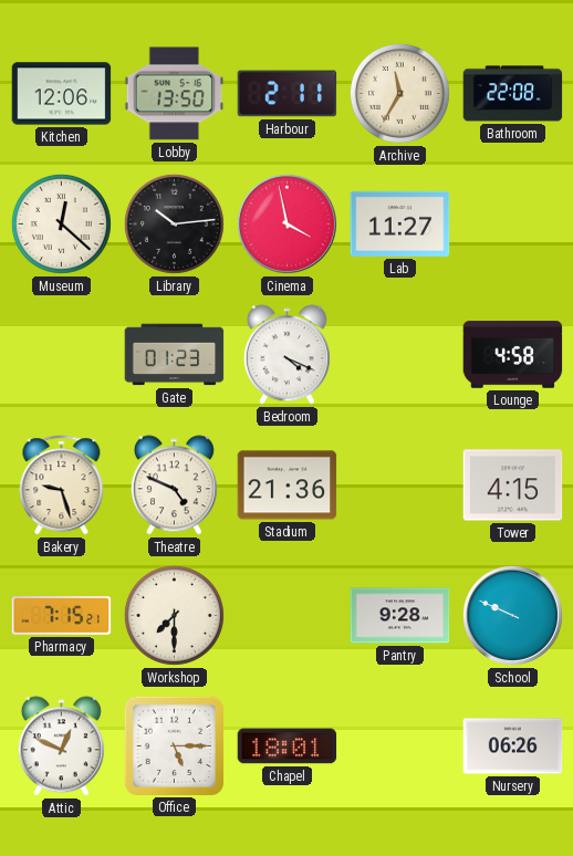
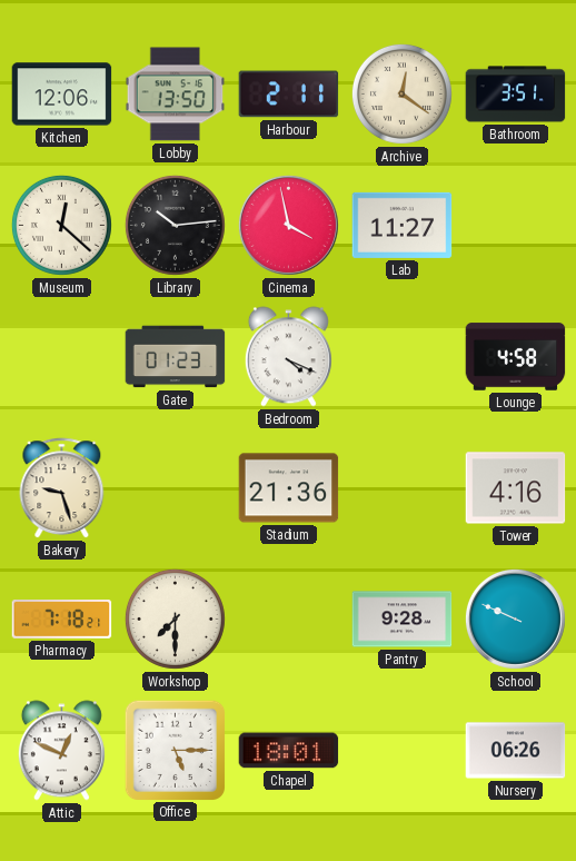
Archive: 11:35 -> 12:21
Bathroom: 22:08 -> 3:51
Theatre: 4:49 -> none
Tower: 4:15 -> 4:16
Pharmacy: 7:15 -> 7:18
